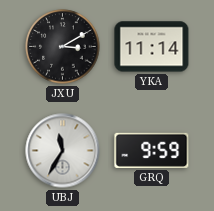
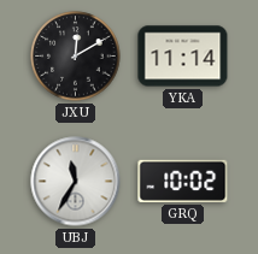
JXU: 3:10 -> 12:10
GRQ: 9:59 -> 10:02
